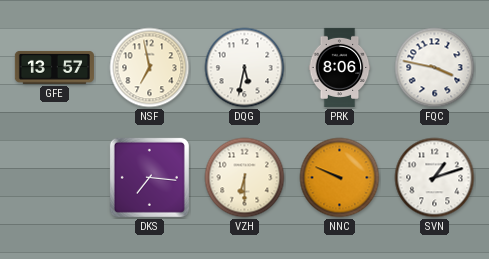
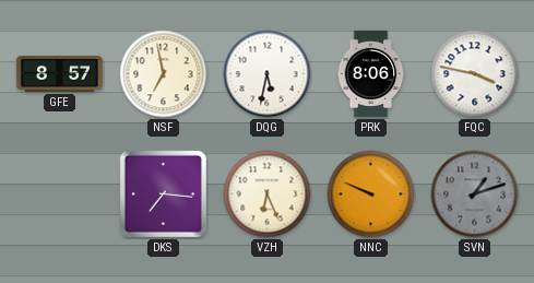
GFE: 13:57 -> 8:57
VZH: 6:30 -> 6:26
SVN dial: white -> grey
